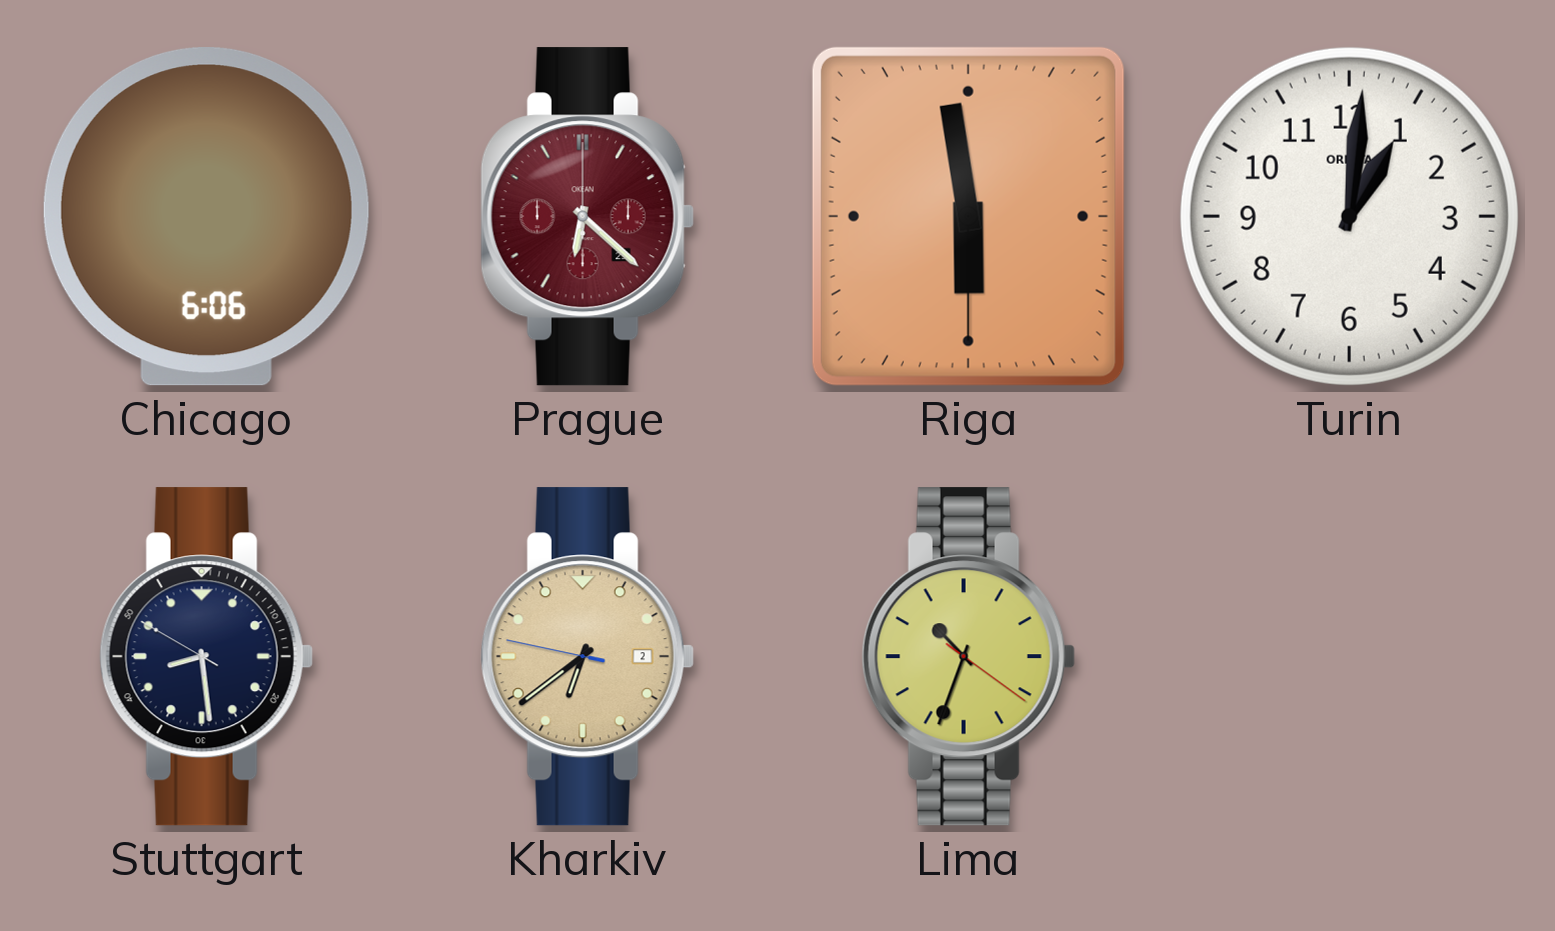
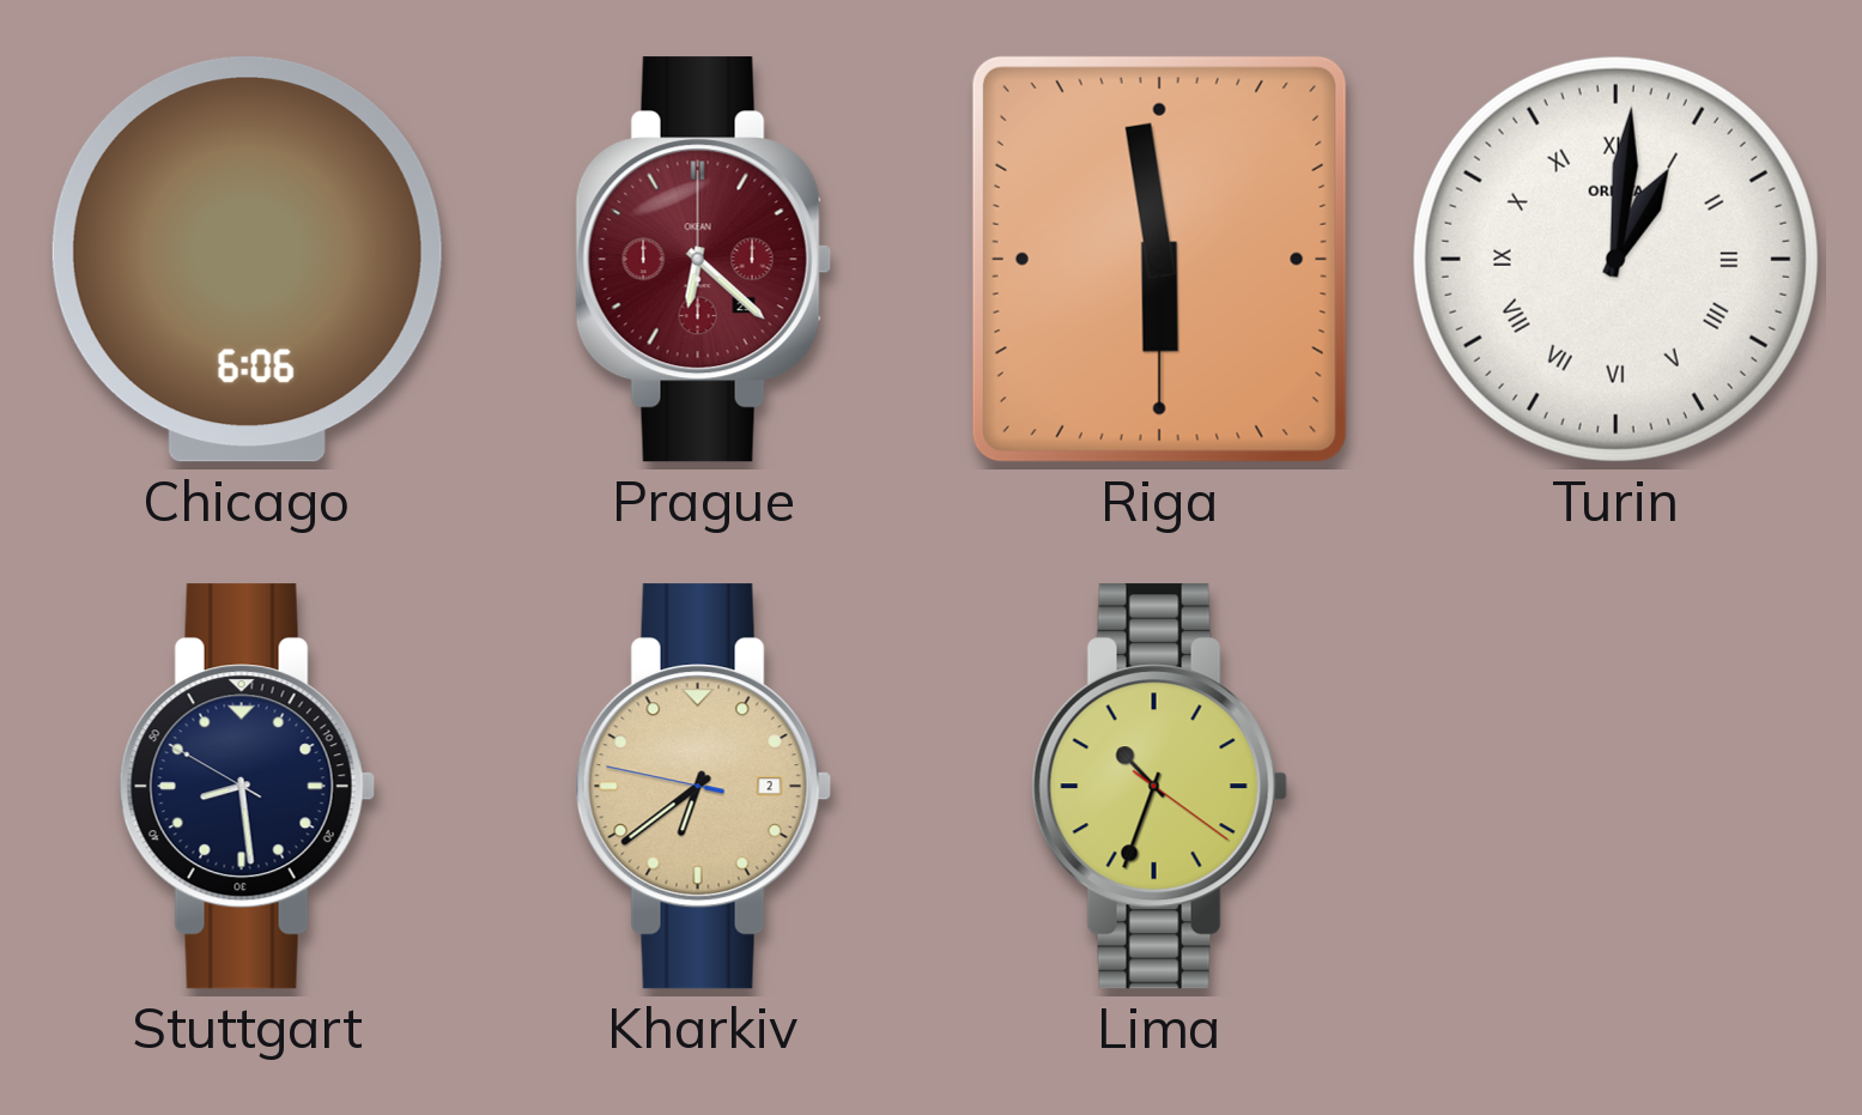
Turin numerals: Arabic -> Roman
